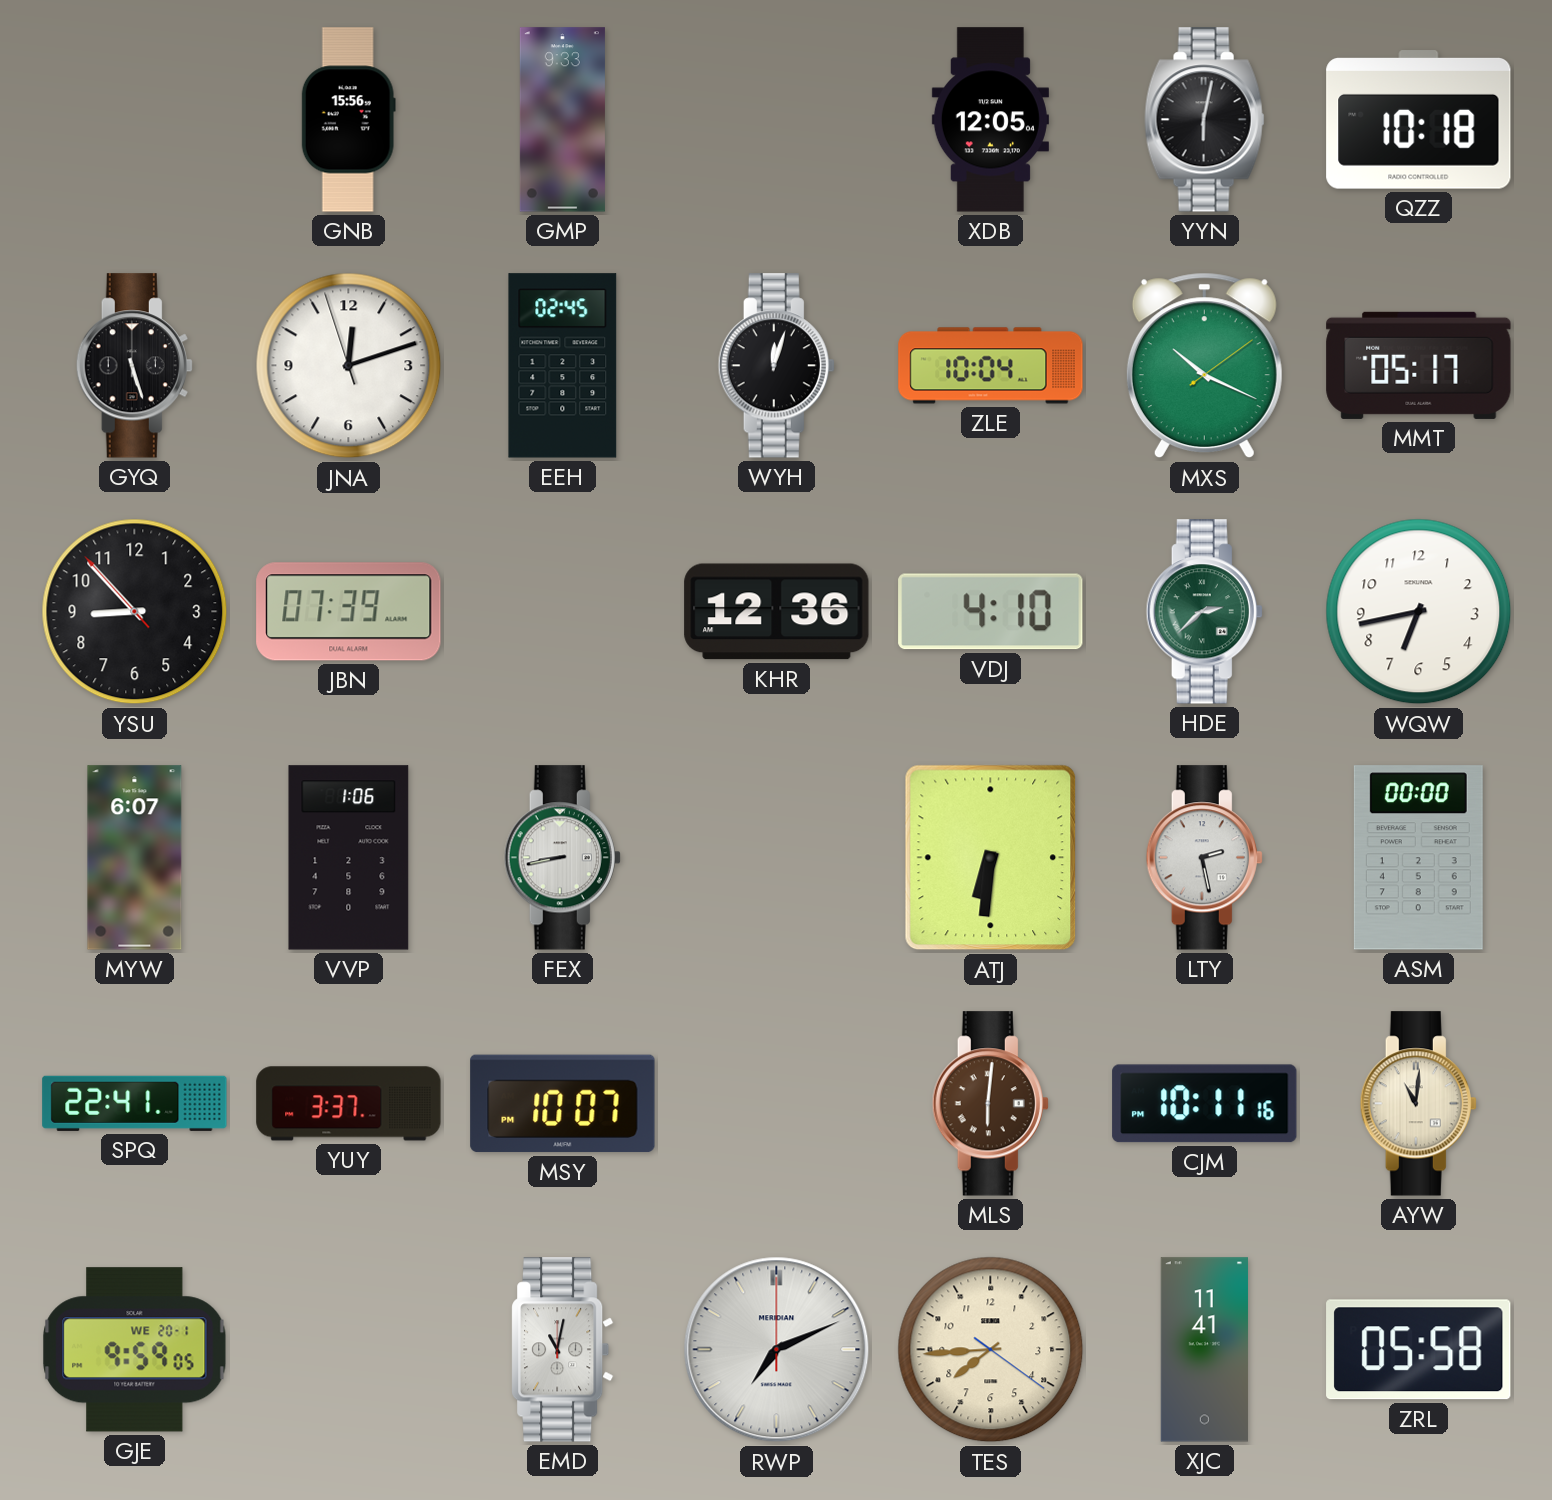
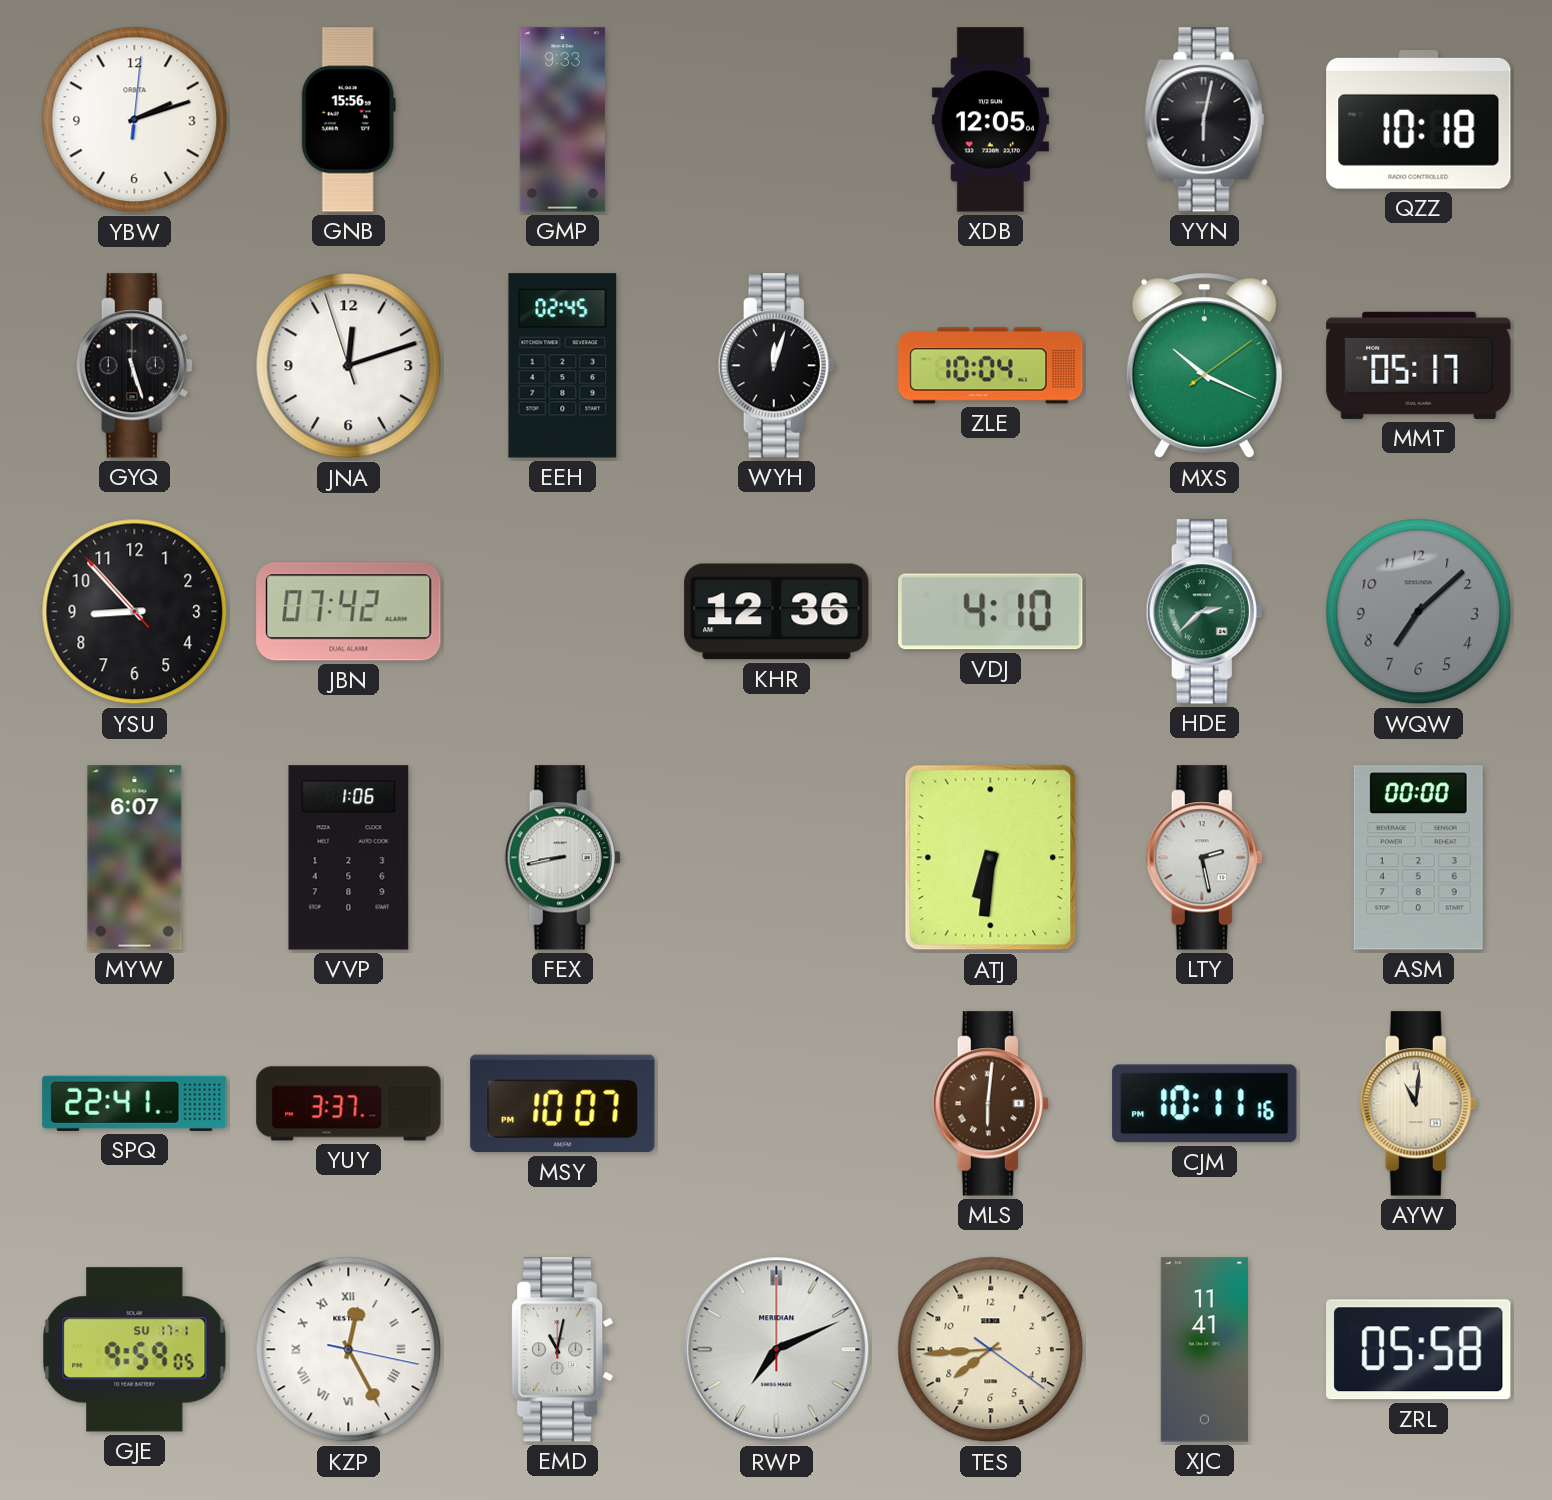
YBW: none -> 2:12
JBN: 07:39 -> 07:42
WQW: 6:43 -> 7:08
WQW dial: white -> grey
GJE date: WE 20-1 -> SU 17-1
KZP: none -> 12:25
